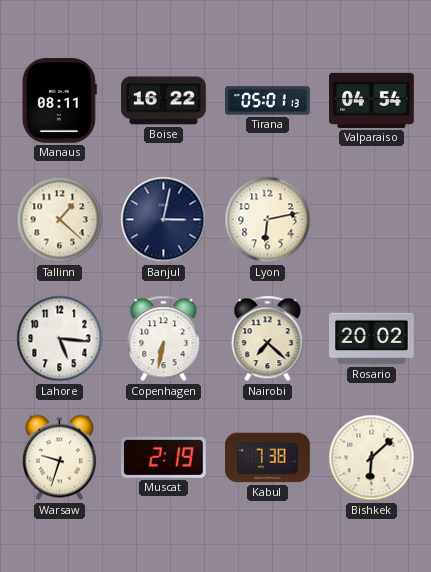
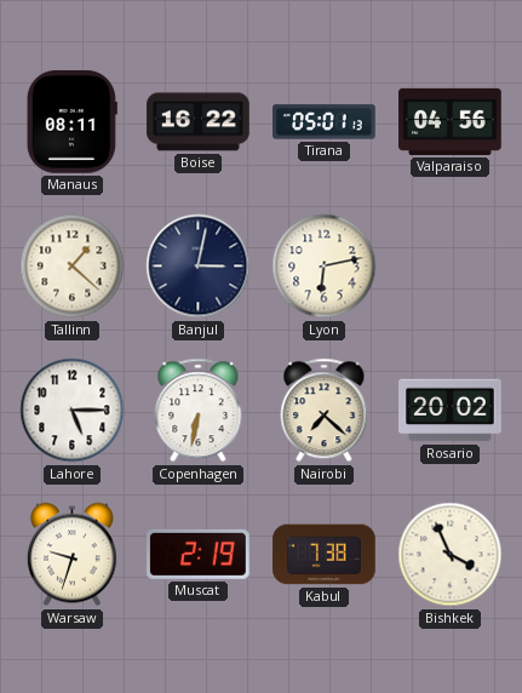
Valparaiso: 04:54 -> 04:56
Lahore: 5:16 -> 5:15
Bishkek: 6:08 -> 3:56
